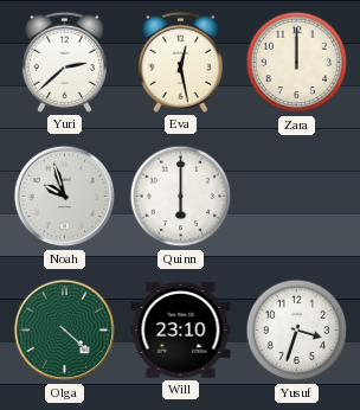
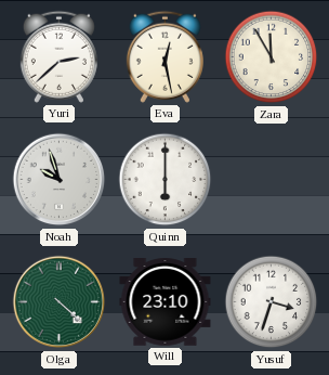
Zara: 12:00 -> 11:55
